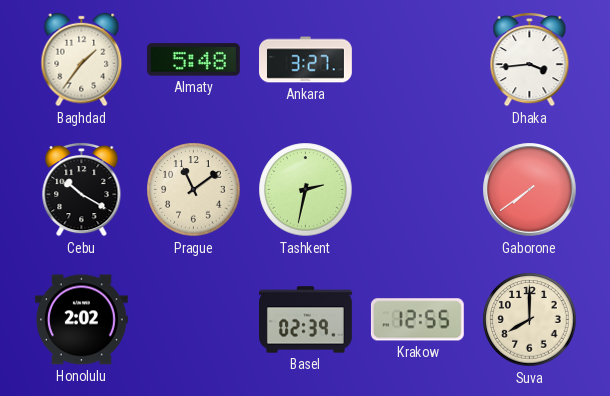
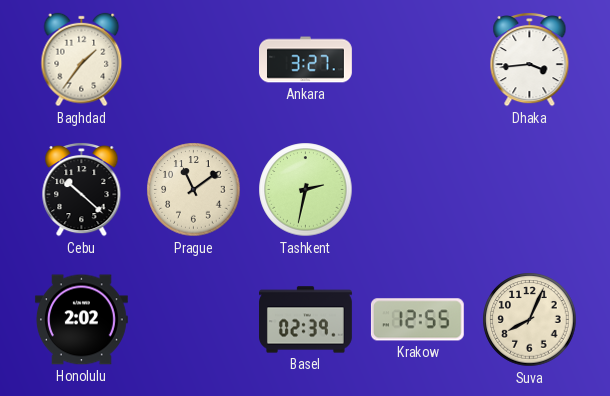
Almaty: 5:48 -> none
Cebu: 10:20 -> 10:22
Gaborone: 7:39 -> none
Suva: 8:00 -> 8:04
